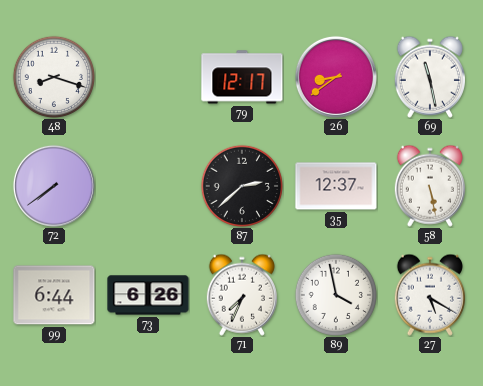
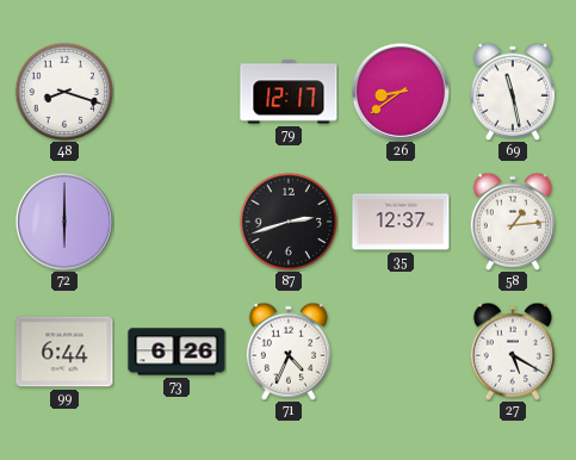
72: 7:39 -> 6:00
87: 2:38 -> 2:42
58: 5:28 -> 1:14
71: 7:34 -> 4:34
89: 3:58 -> none
